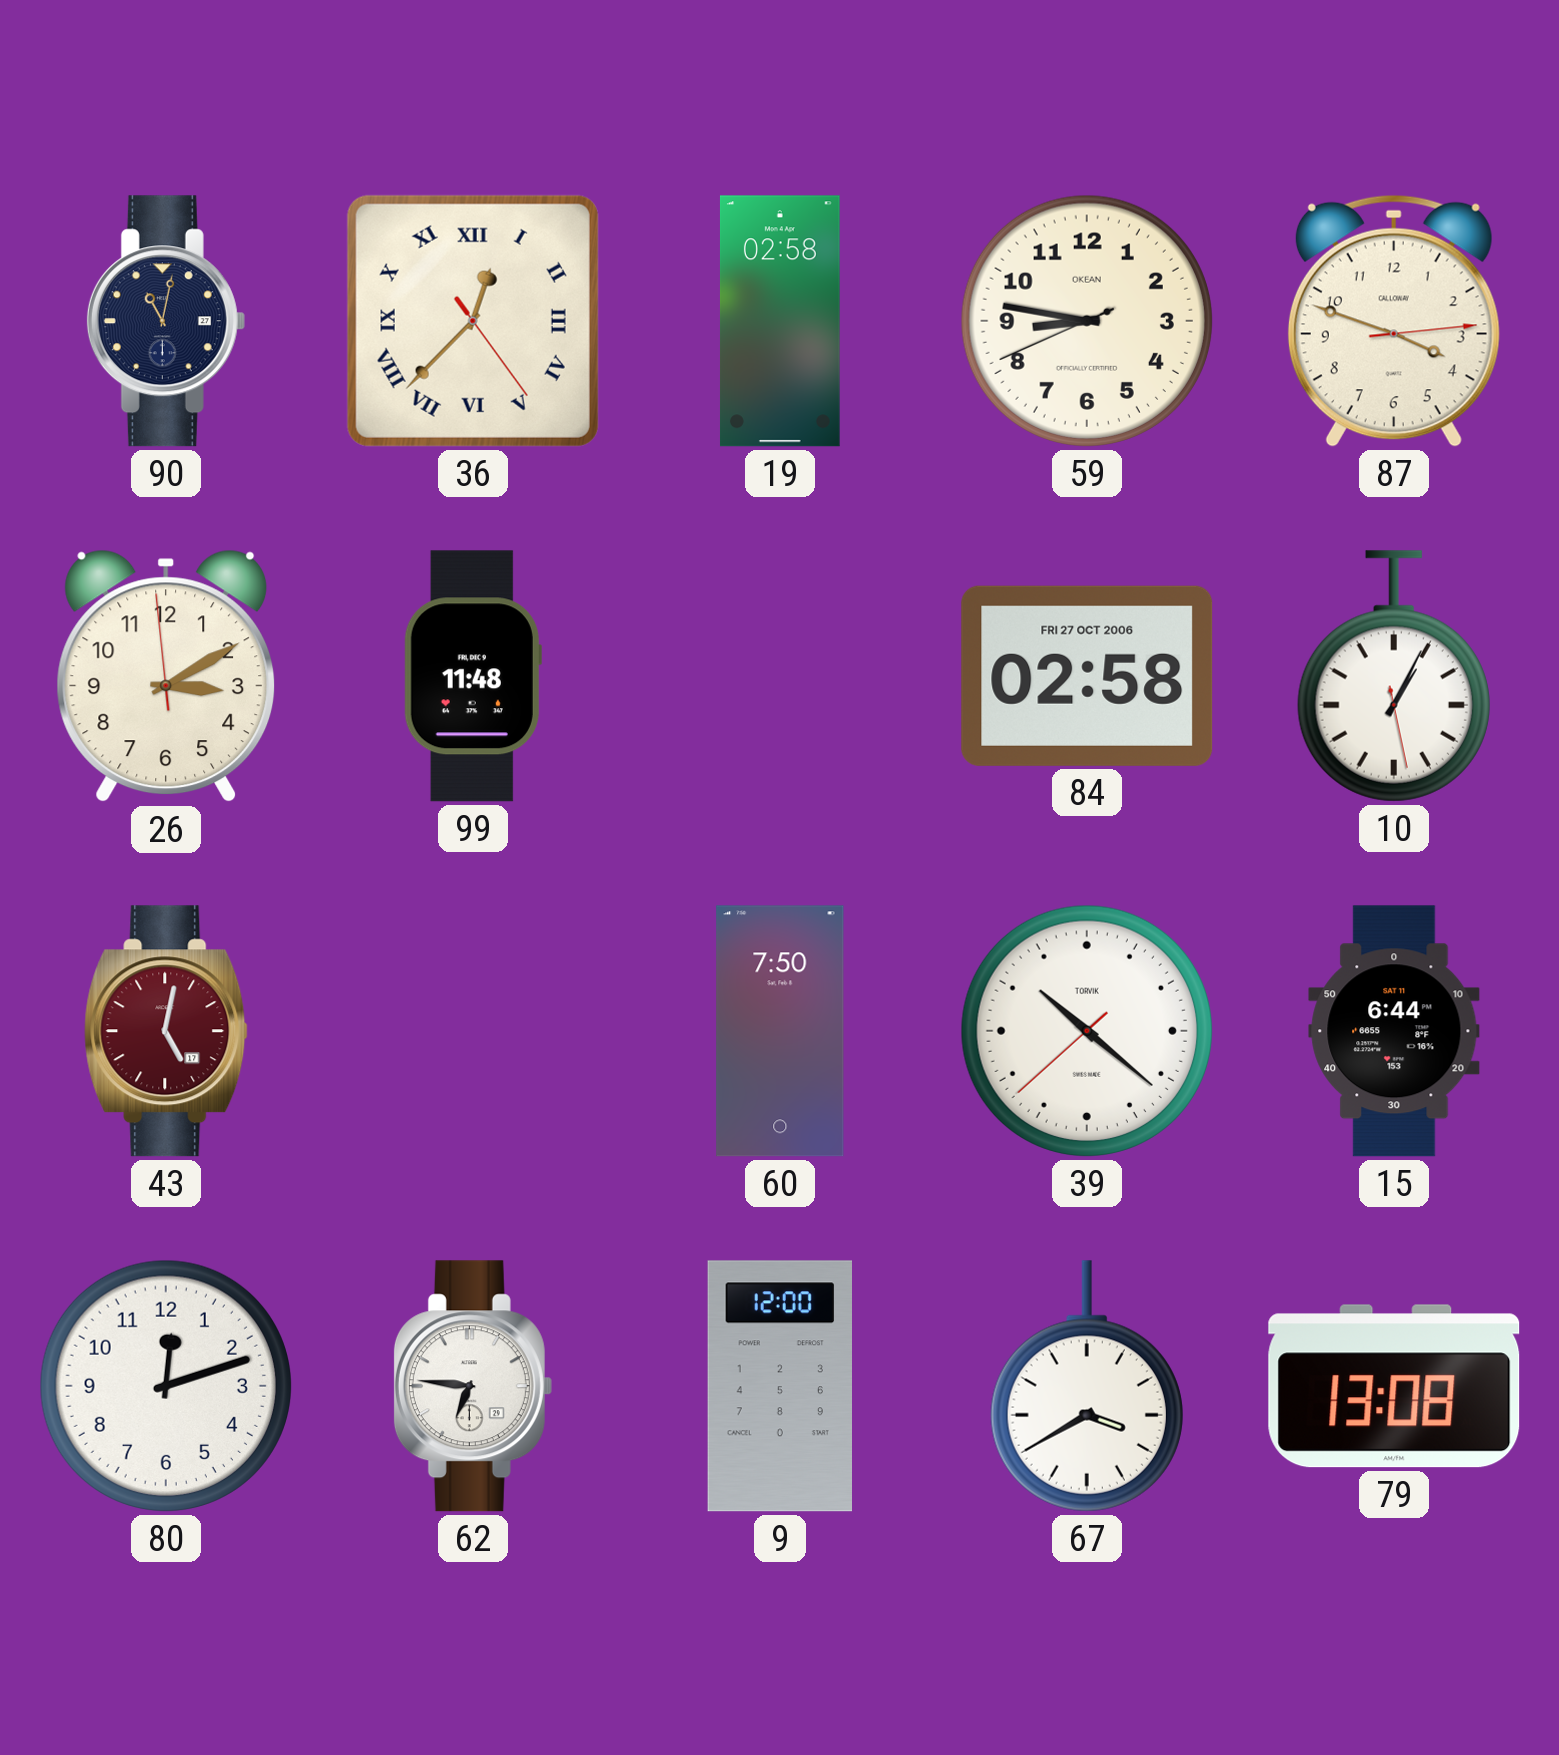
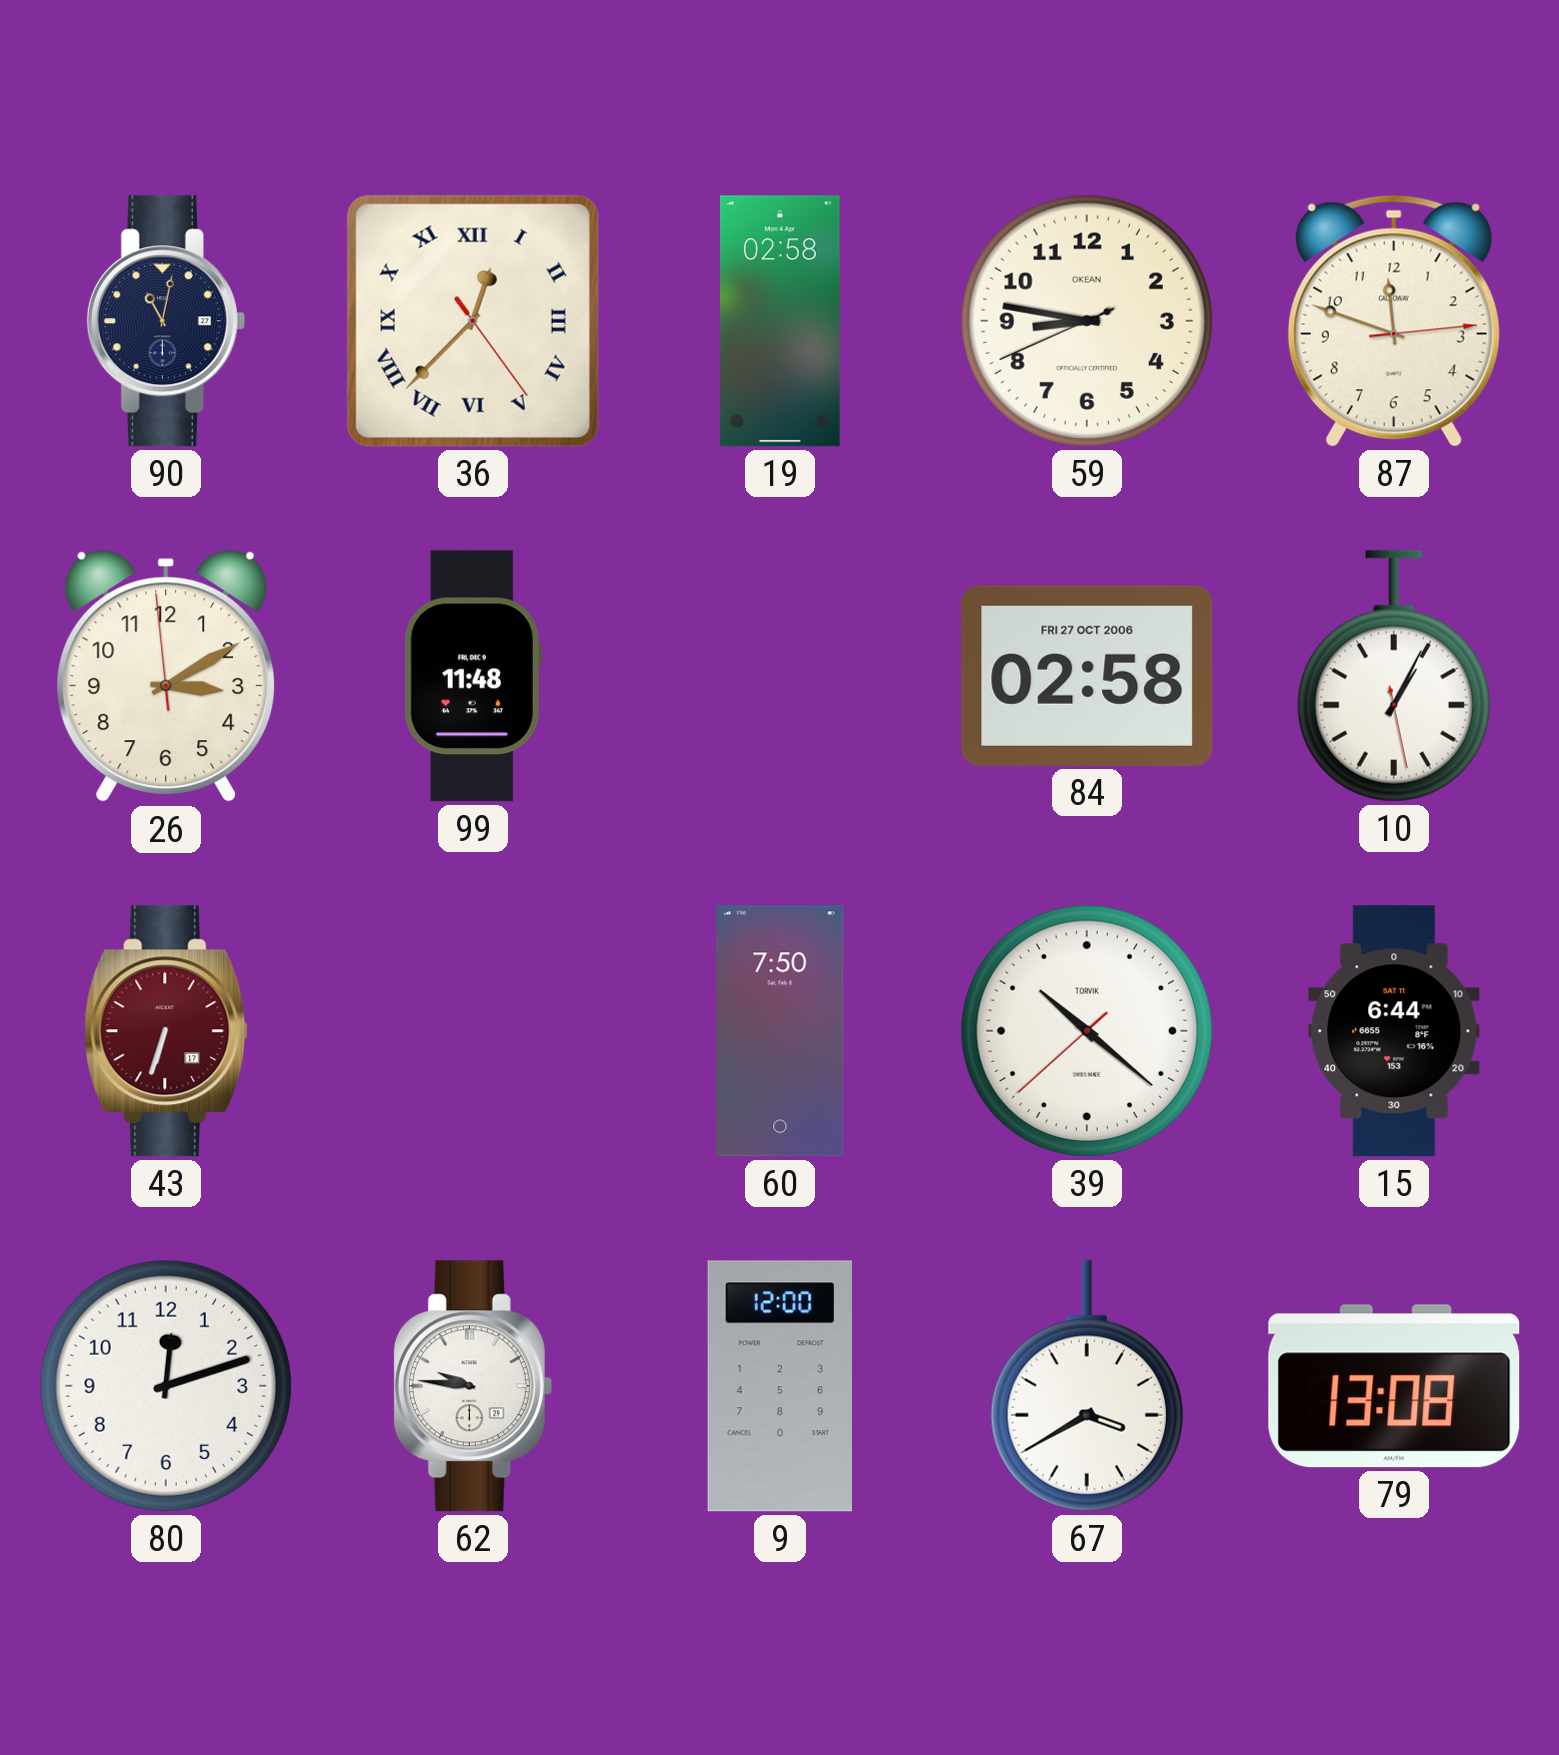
87: 3:48 -> 11:48
43: 5:02 -> 6:33
62: 6:46 -> 9:46
